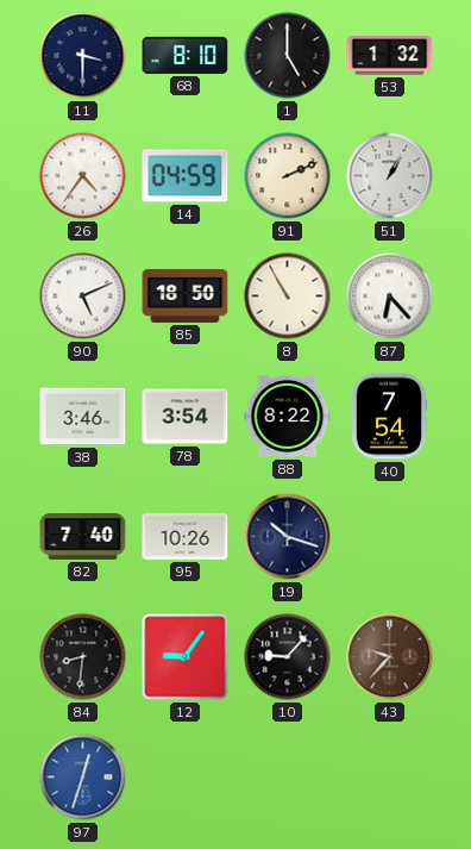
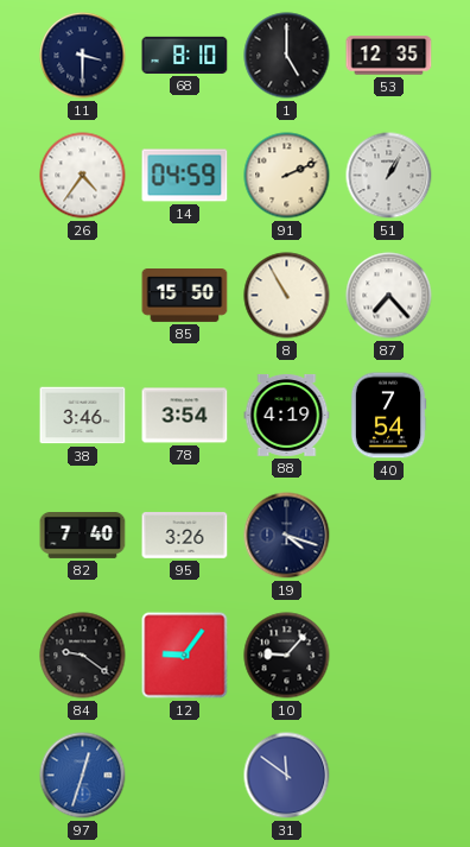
53: 1:32 -> 12:35
90: 5:11 -> none
85: 18:50 -> 15:50
87: 6:23 -> 7:23
88: 8:22 -> 4:19
95: 10:26 -> 3:26
19: 10:18 -> 4:18
84: 8:31 -> 9:21
43: 9:37 -> none
31: none -> 11:51
